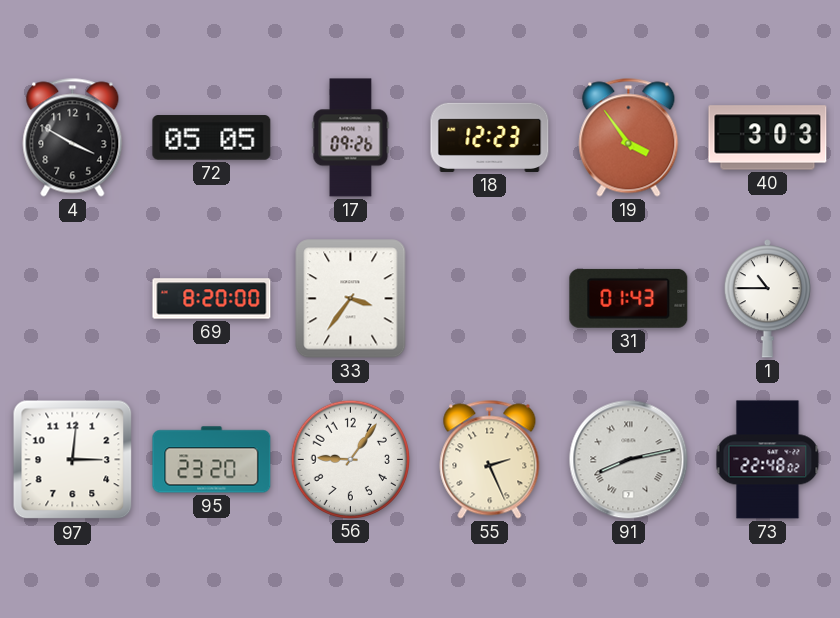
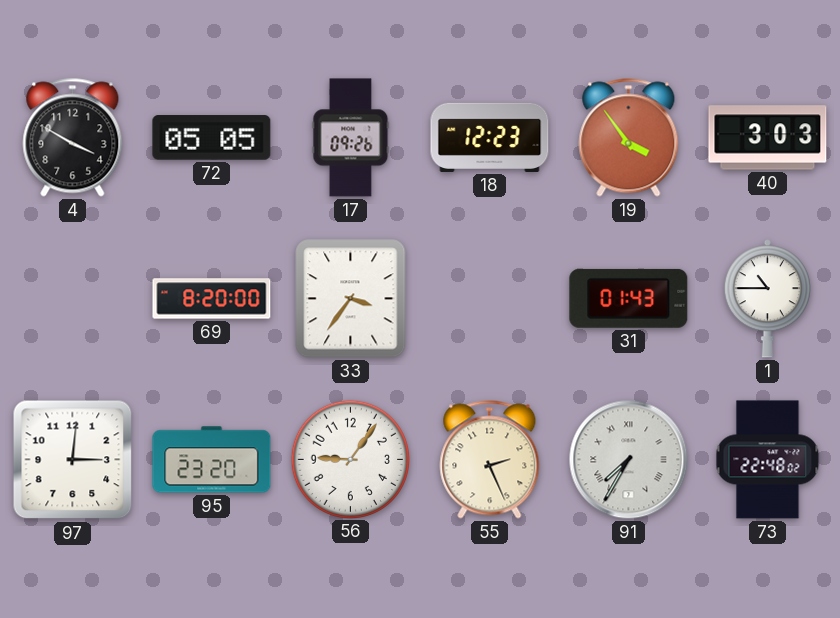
91: 8:13 -> 7:35
